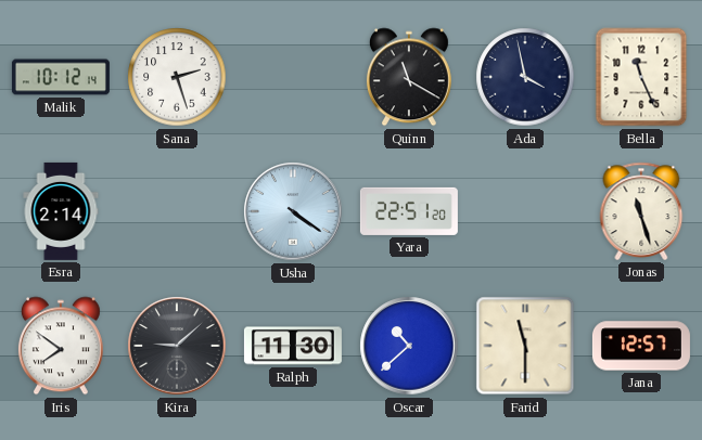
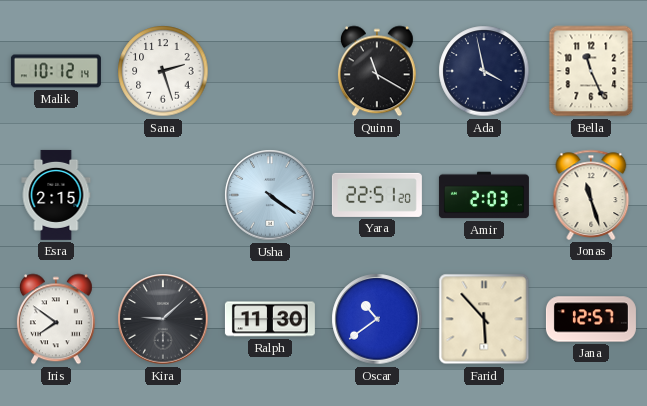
Esra: 2:14 -> 2:15
Amir: none -> 2:03
Oscar: 10:38 -> 10:39
Farid: 11:30 -> 5:53
